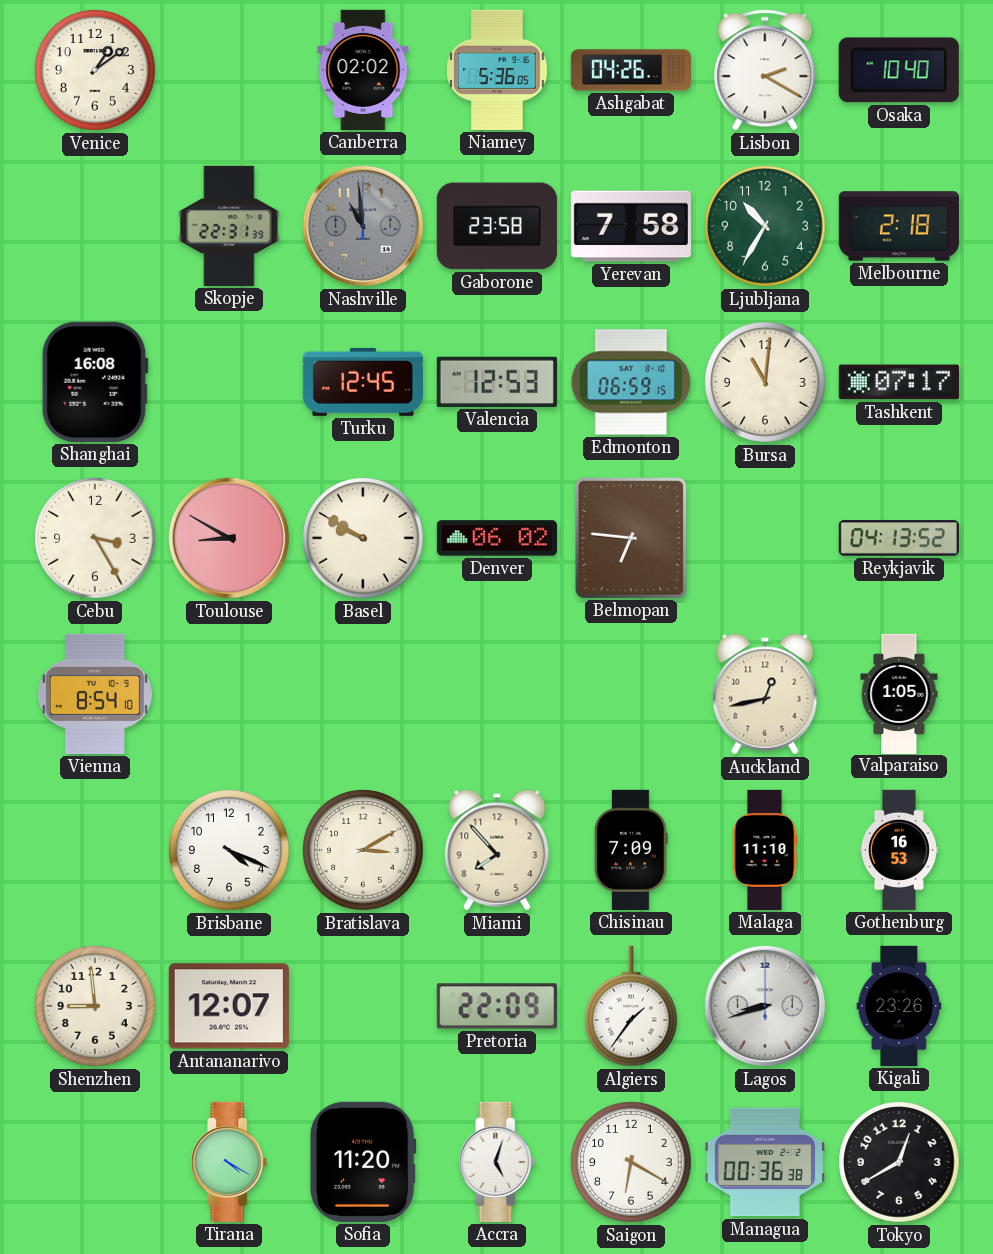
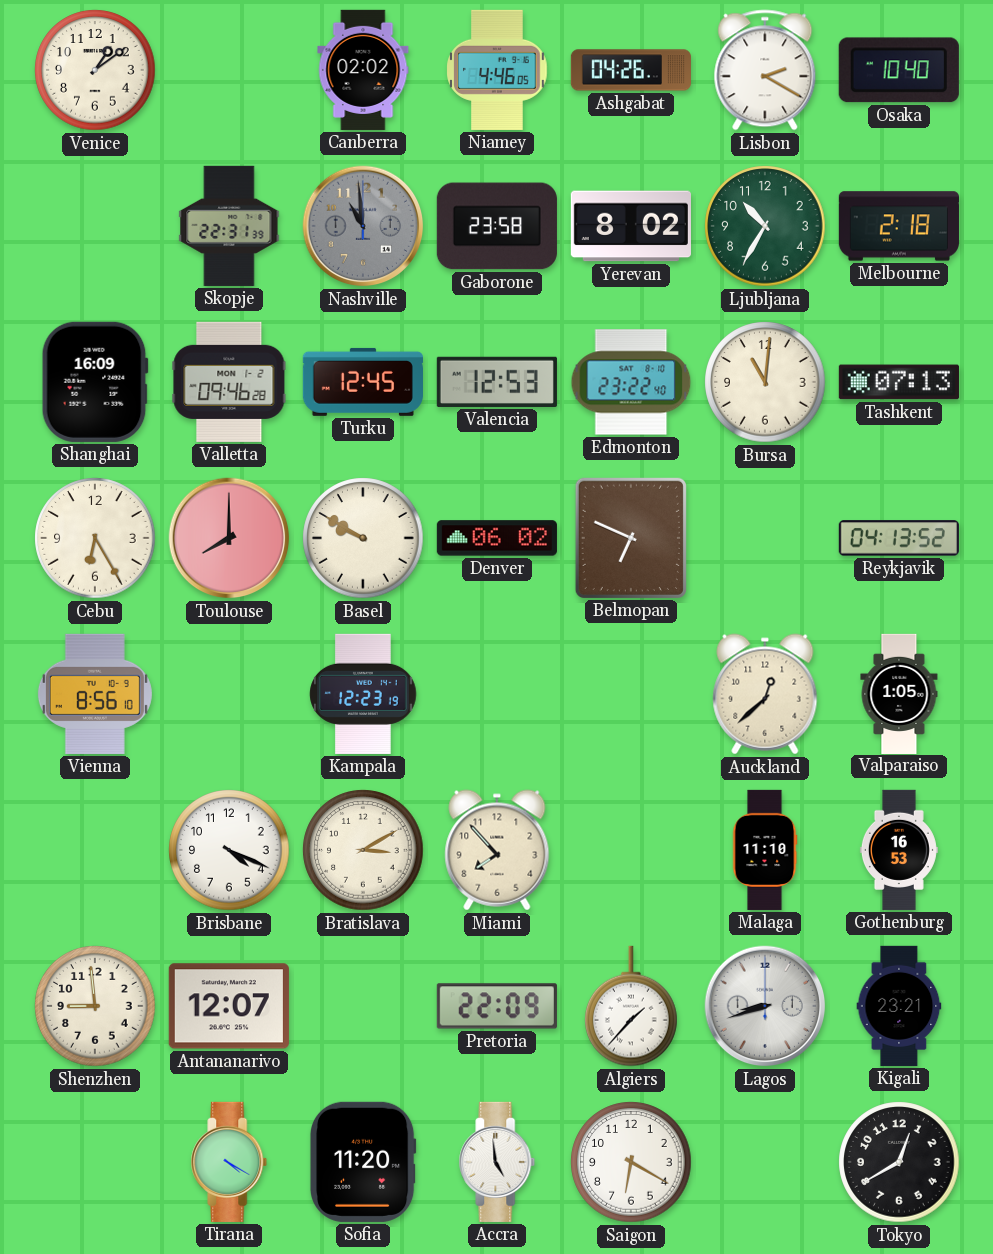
Niamey: 5:36 -> 4:46
Yerevan: 7:58 -> 8:02
Shanghai: 16:08 -> 16:09
Valletta: none -> 09:46
Edmonton: 06:59 -> 23:22
Tashkent: 07:17 -> 07:13
Cebu: 3:25 -> 6:25
Toulouse: 8:50 -> 8:00
Belmopan: 6:46 -> 6:49
Vienna: 8:54 -> 8:56
Kampala: none -> 12:23
Auckland: 12:43 -> 12:38
Chisinau: 7:09 -> none
Algiers: 1:36 -> 1:37
Kigali: 23:26 -> 23:21
Accra: 5:03 -> 4:59
Managua: 00:36 -> none
